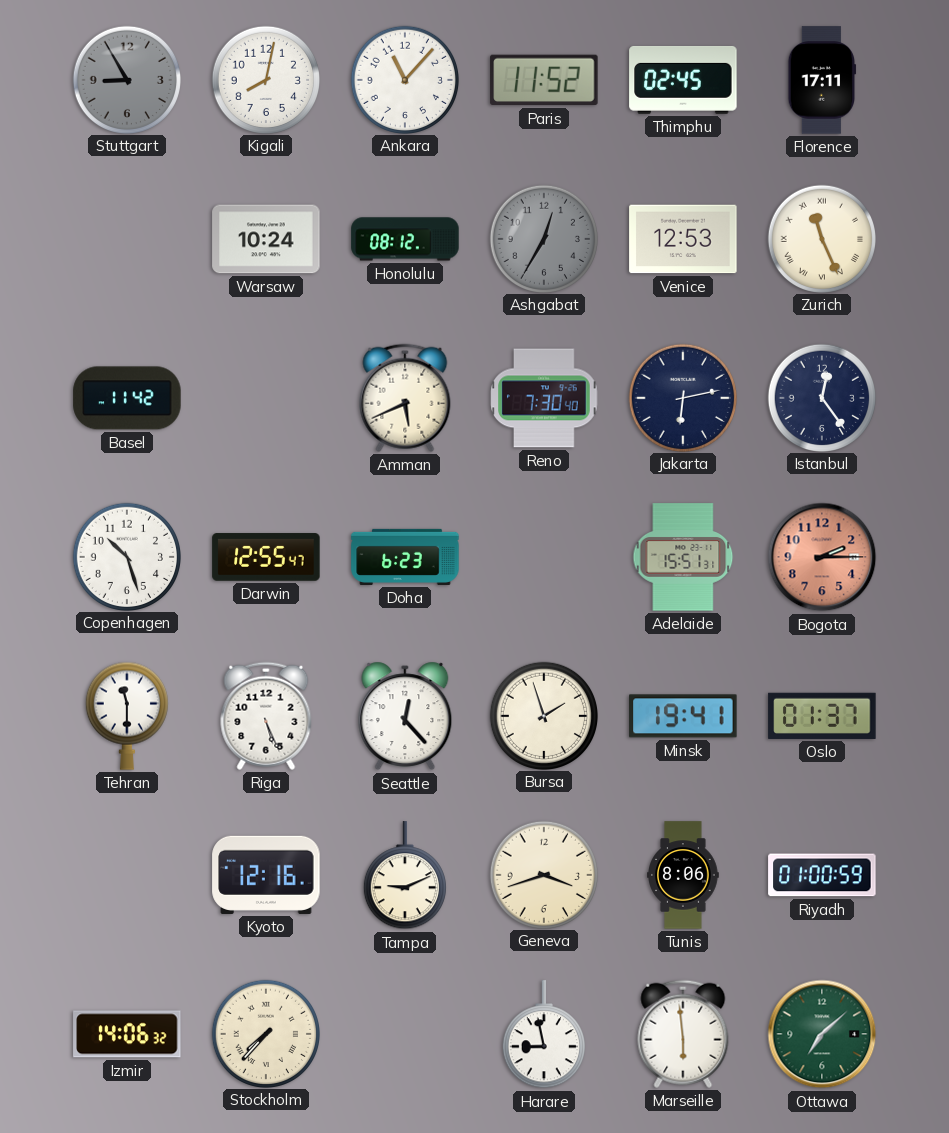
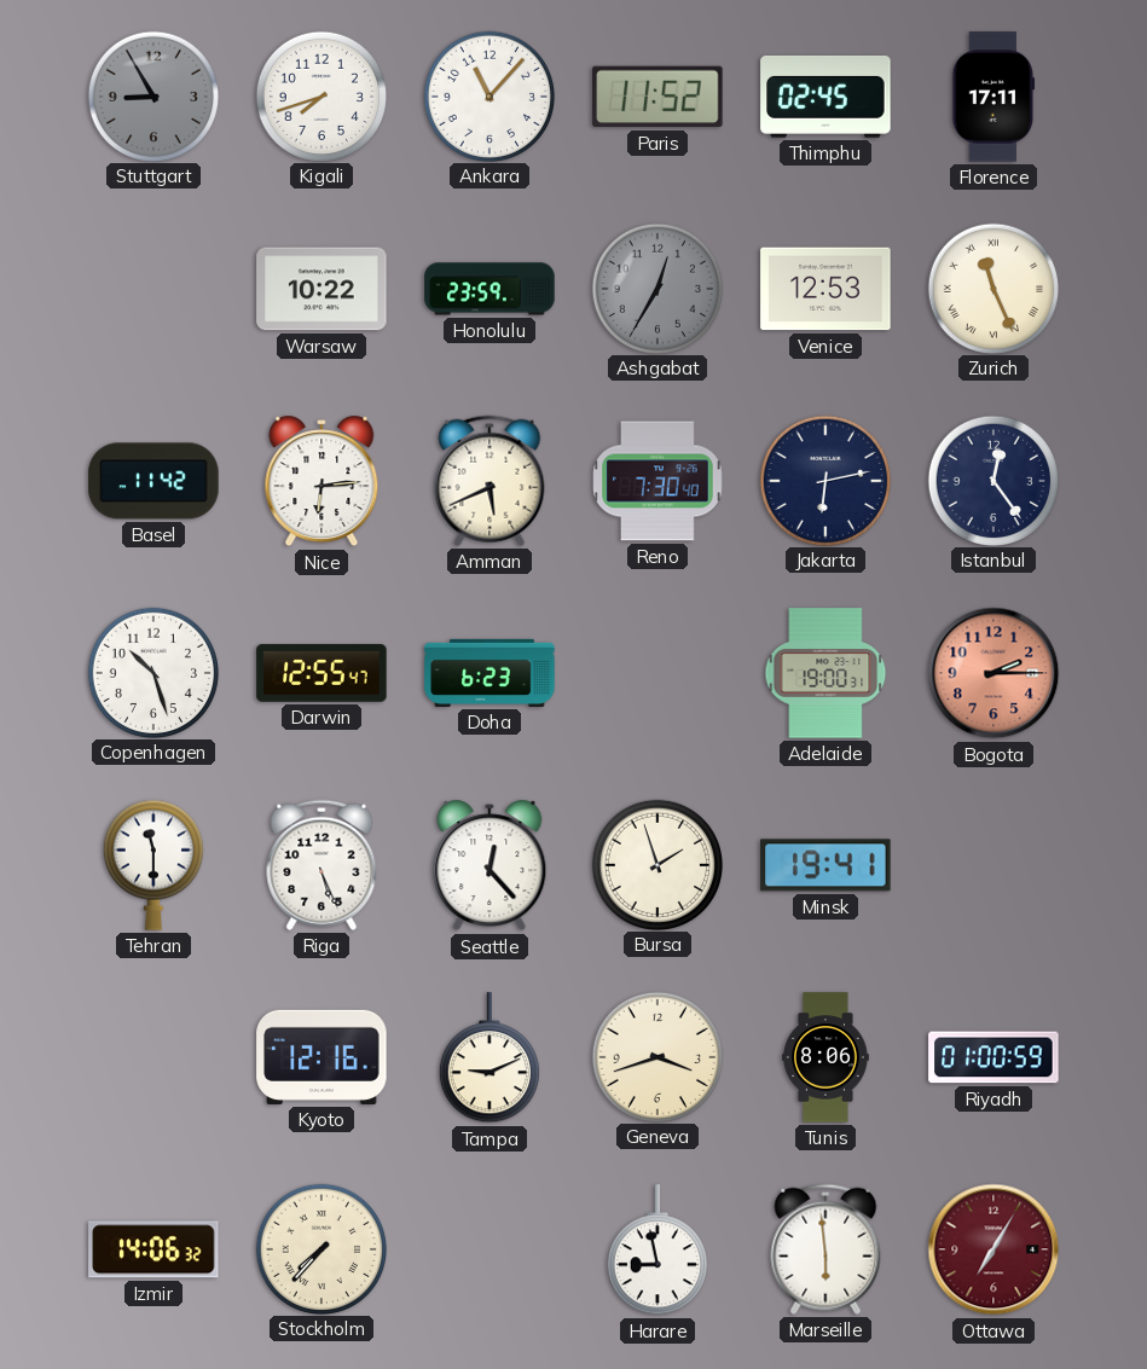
Kigali: 8:02 -> 7:42
Warsaw: 10:24 -> 10:22
Honolulu: 08:12 -> 23:59
Nice: none -> 6:14
Adelaide: 15:51 -> 19:00
Oslo: 01:37 -> none
Ottawa: 7:08 -> 7:05
Ottawa dial: green -> burgundy
